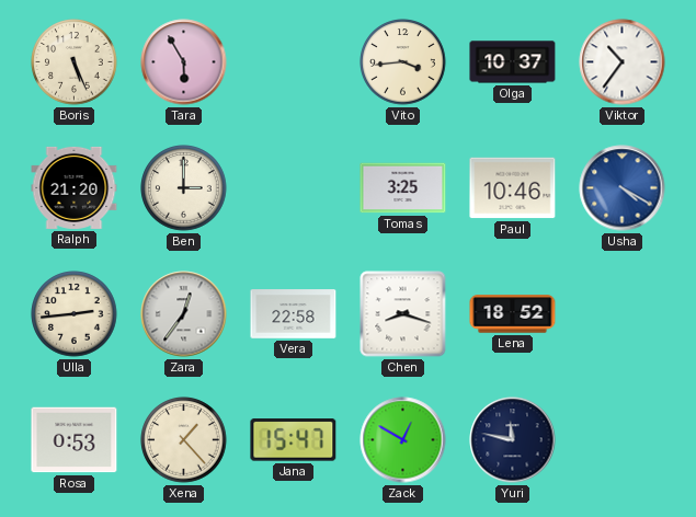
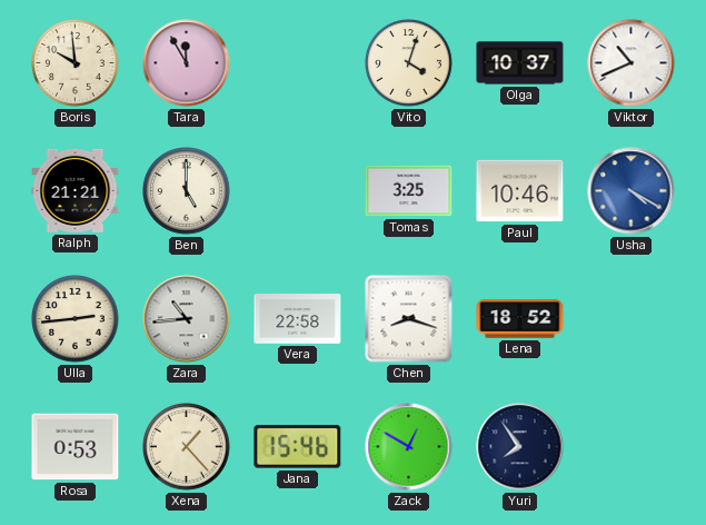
Boris: 5:26 -> 9:59
Tara: 5:55 -> 11:55
Vito: 3:44 -> 4:03
Viktor: 10:36 -> 10:41
Ralph: 21:20 -> 21:21
Ben: 3:00 -> 5:00
Zara: 12:36 -> 10:44
Jana: 15:47 -> 15:46
Yuri: 11:47 -> 7:54
